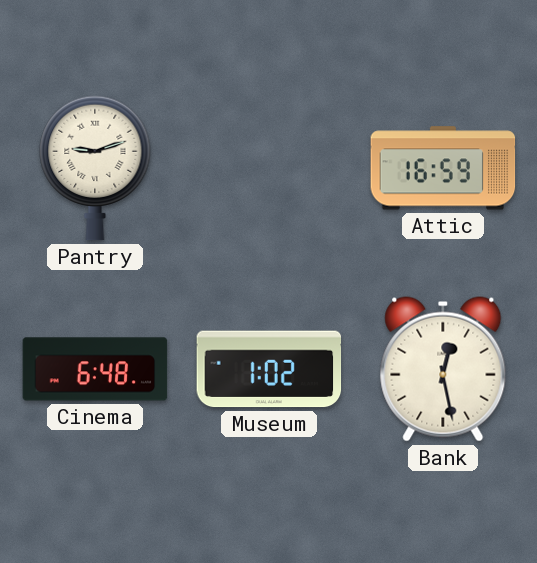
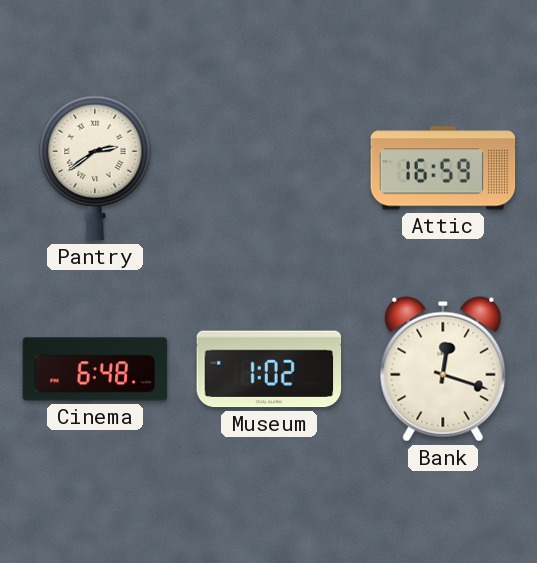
Pantry: 9:12 -> 2:39
Bank: 12:28 -> 12:18
